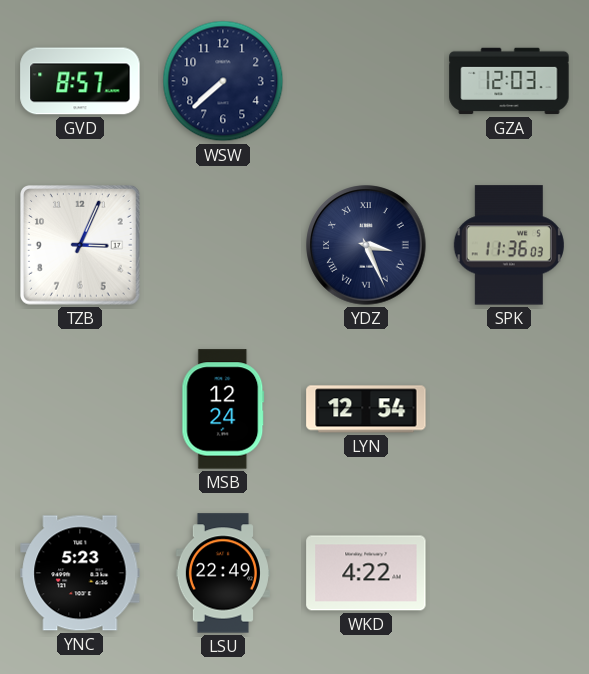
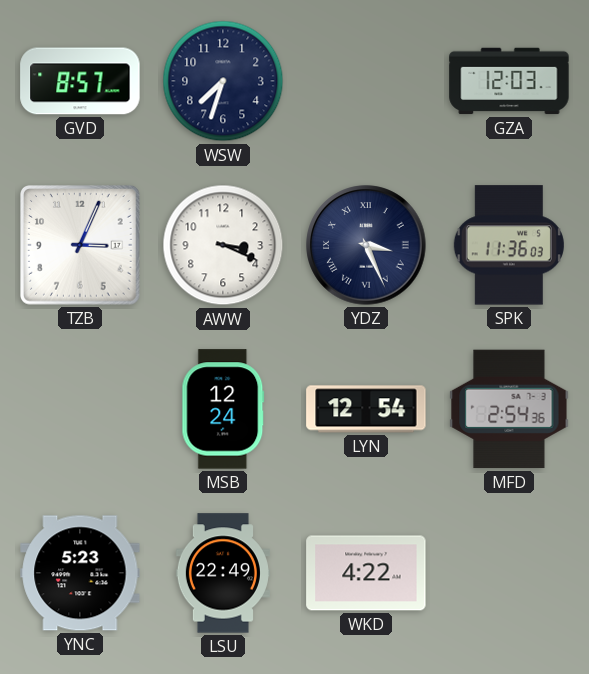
WSW: 7:38 -> 7:33
AWW: none -> 3:19
MFD: none -> 2:54
